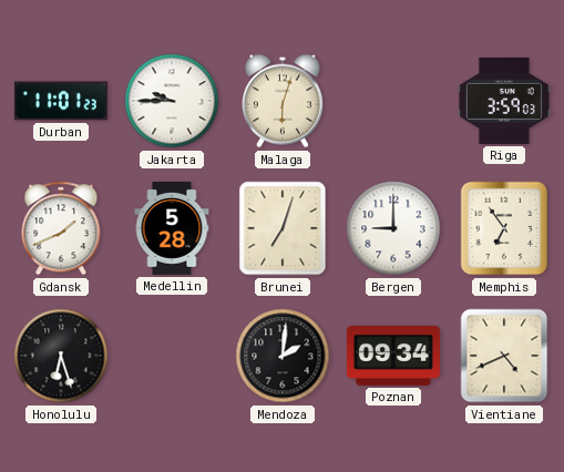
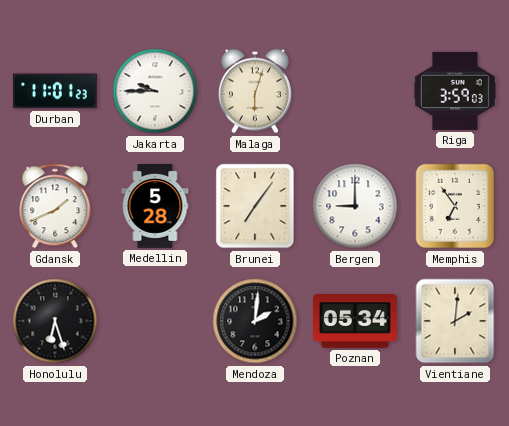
Brunei: 7:03 -> 7:06
Poznan: 09:34 -> 05:34
Vientiane: 4:41 -> 2:01
